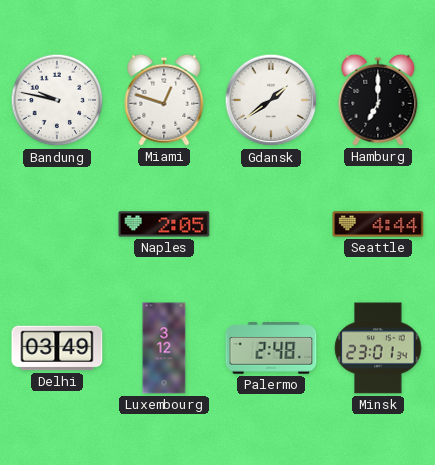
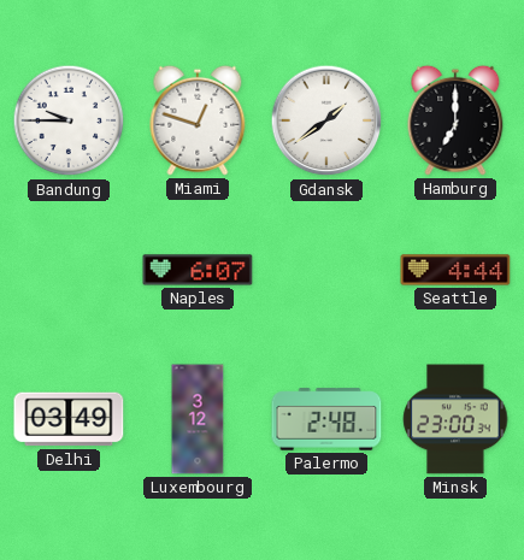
Bandung: 9:47 -> 9:45
Naples: 2:05 -> 6:07
Minsk: 23:01 -> 23:00
